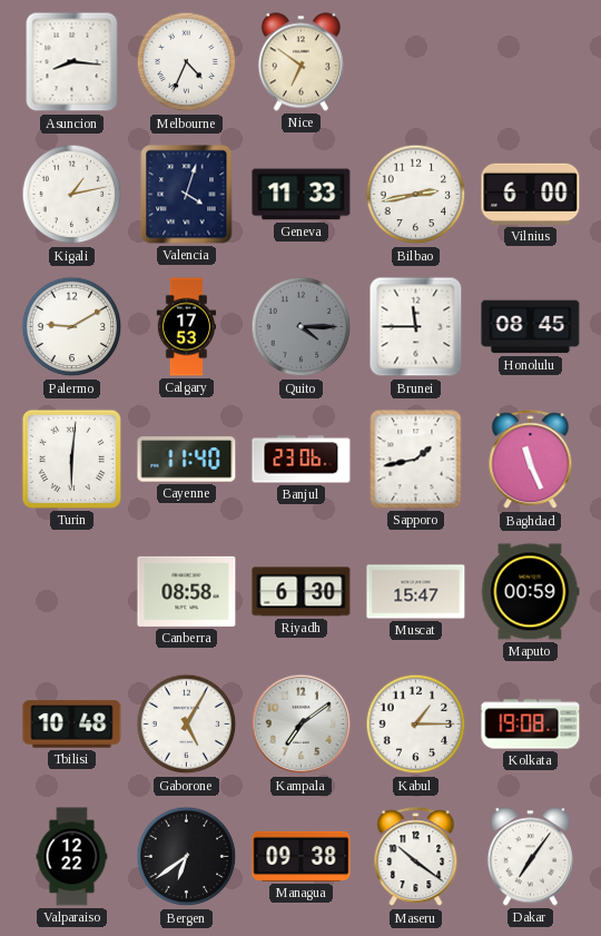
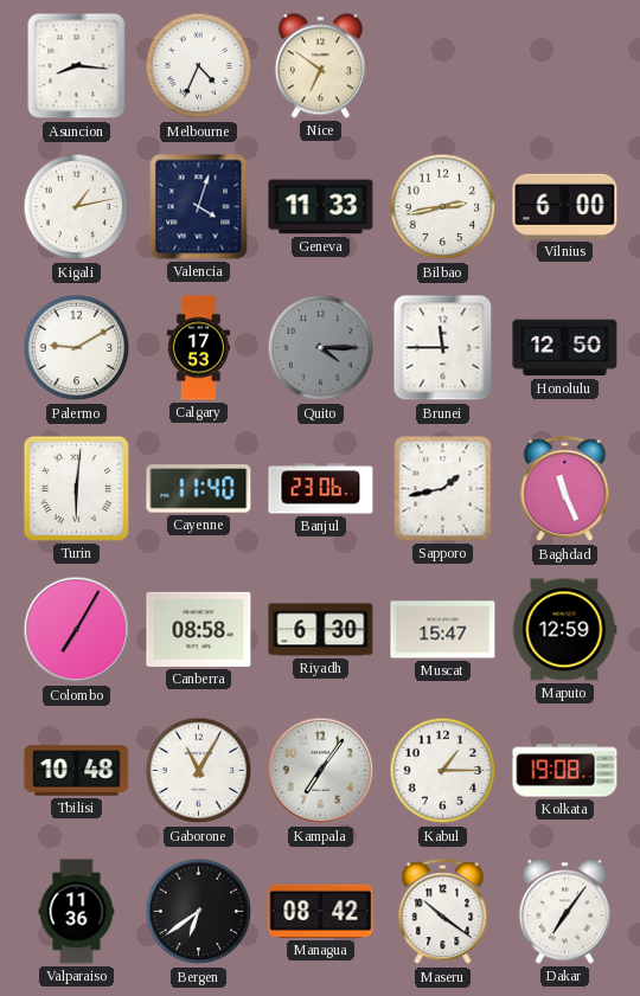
Honolulu: 08:45 -> 12:50
Colombo: none -> 7:05
Maputo: 00:59 -> 12:59
Gaborone: 5:05 -> 11:05
Kampala: 7:09 -> 7:06
Valparaiso: 12:22 -> 11:36
Managua: 09:38 -> 08:42
